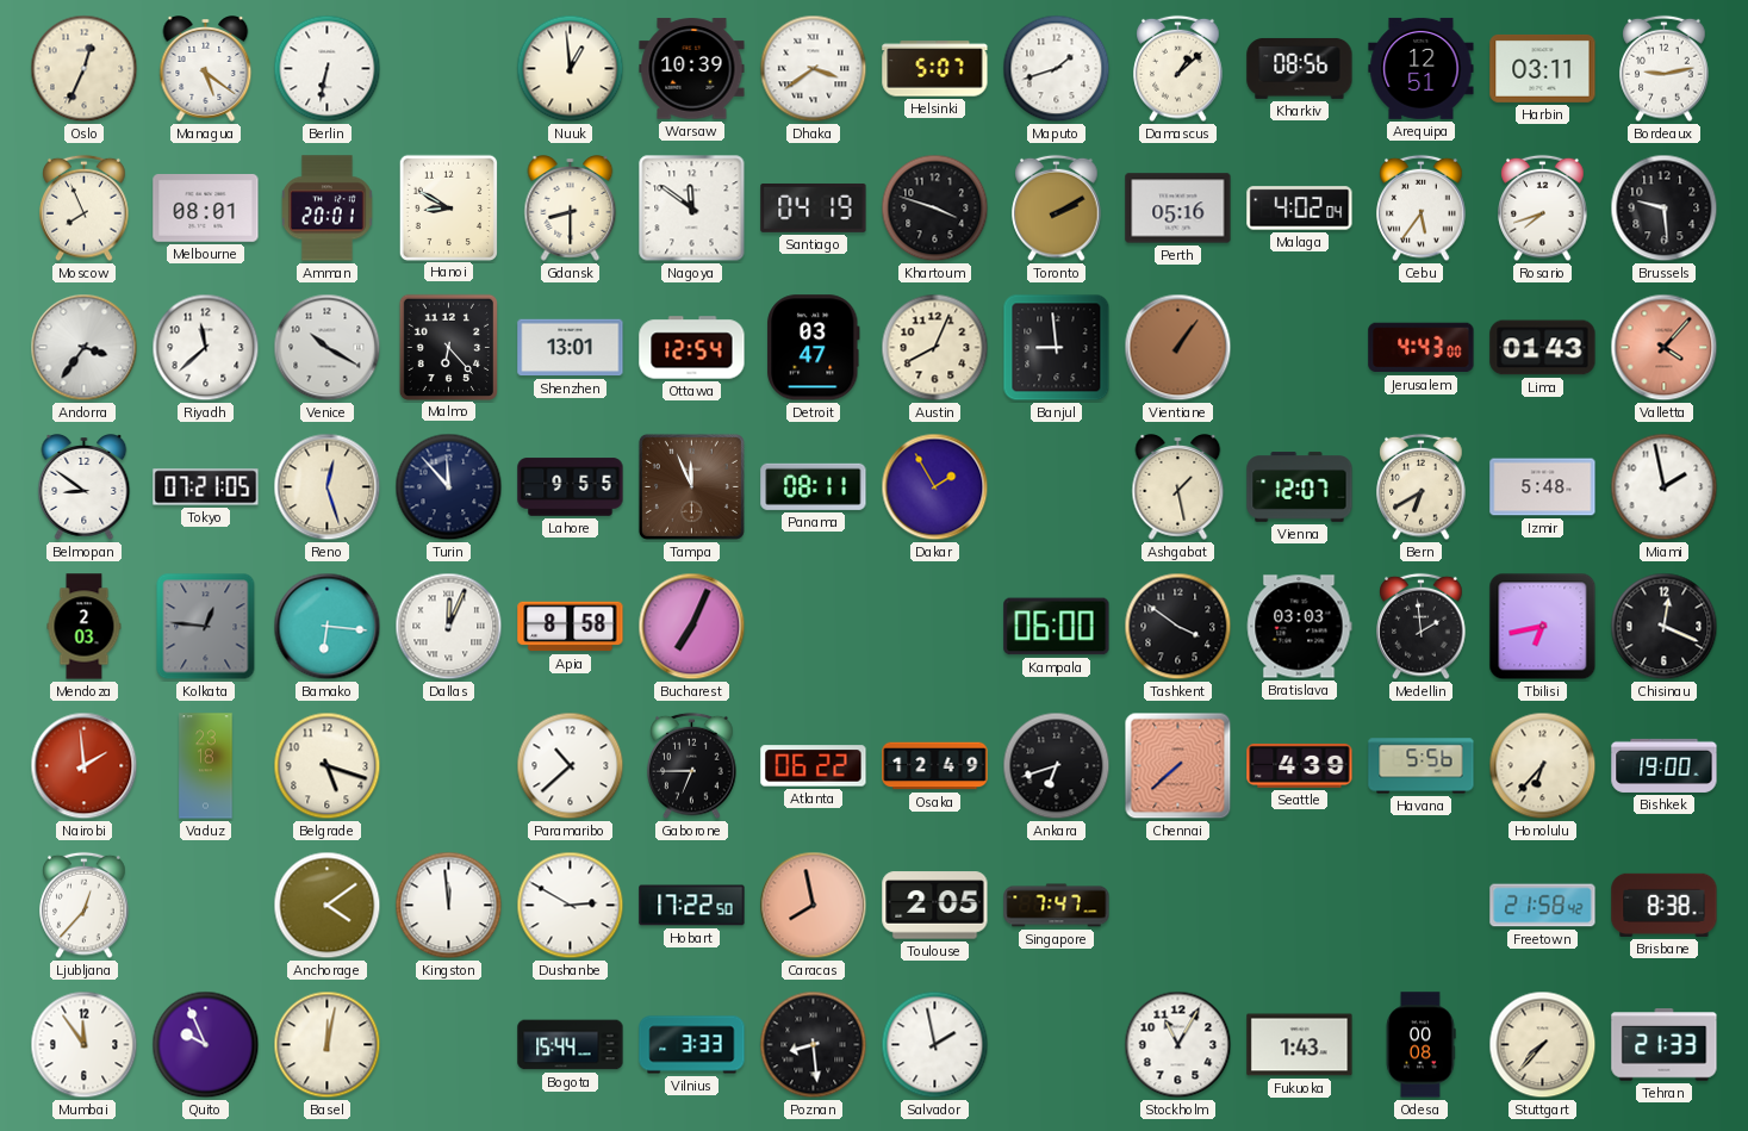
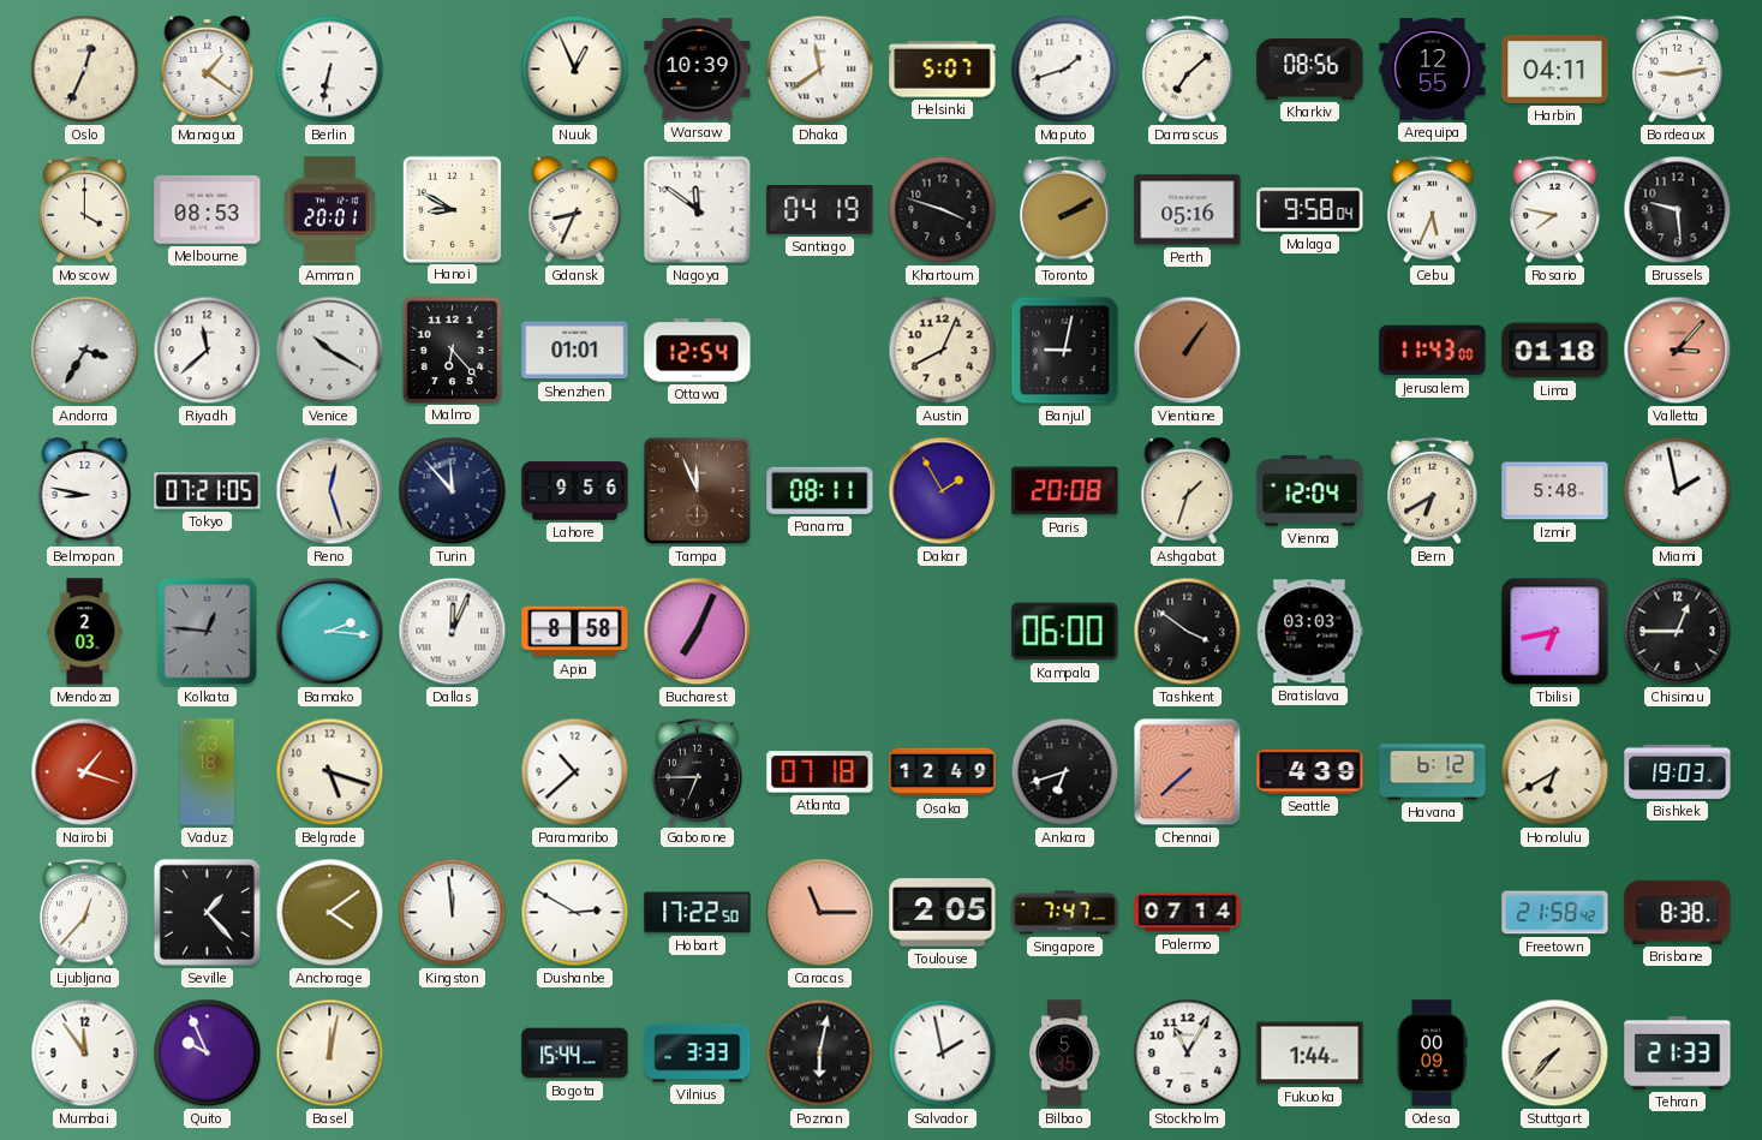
Managua: 5:21 -> 1:21
Nuuk: 12:59 -> 12:56
Dhaka: 3:39 -> 11:39
Damascus: 1:08 -> 7:08
Arequipa: 12:51 -> 12:55
Harbin: 03:11 -> 04:11
Moscow: 7:56 -> 4:00
Melbourne: 08:01 -> 08:53
Gdansk: 8:30 -> 8:34
Malaga: 4:02 -> 9:58
Cebu: 5:36 -> 5:34
Rosario: 7:42 -> 7:47
Andorra: 3:36 -> 3:35
Shenzhen: 13:01 -> 01:01
Detroit: 03:47 -> none
Banjul: 8:59 -> 9:02
Jerusalem: 4:43 -> 11:43
Lima: 01:43 -> 01:18
Valletta: 4:07 -> 3:07
Belmopan: 8:51 -> 8:47
Lahore: 9:55 -> 9:56
Paris: none -> 20:08
Ashgabat: 1:28 -> 1:33
Vienna: 12:07 -> 12:04
Bamako: 6:16 -> 2:16
Medellin: 1:59 -> none
Chisinau: 12:19 -> 12:45
Nairobi: 1:59 -> 1:18
Atlanta: 06:22 -> 07:18
Havana: 5:56 -> 6:12
Honolulu: 6:37 -> 6:40
Bishkek: 19:00 -> 19:03
Seville: none -> 1:23
Caracas: 7:58 -> 11:15
Palermo: none -> 07:14
Poznan: 8:29 -> 6:02
Bilbao: none -> 5:35
Fukuoka: 1:43 -> 1:44
Odesa: 00:08 -> 00:09
